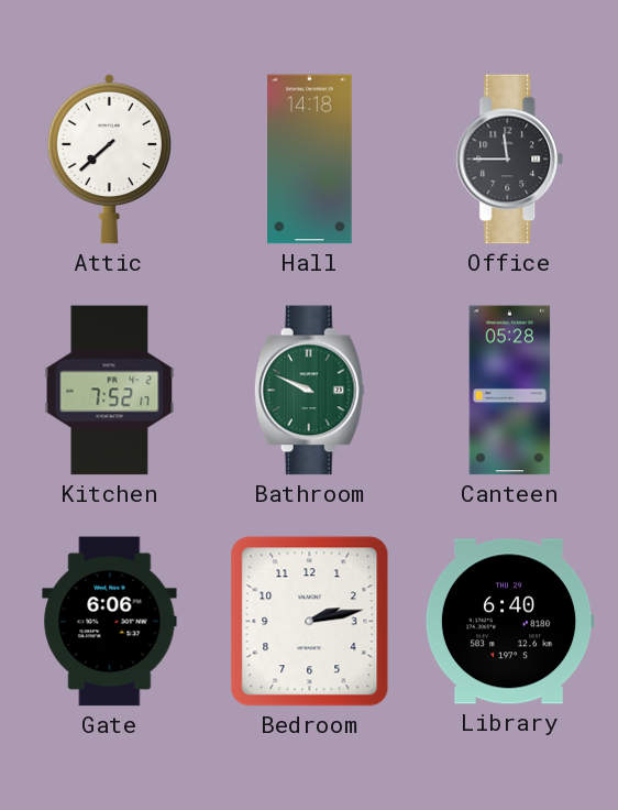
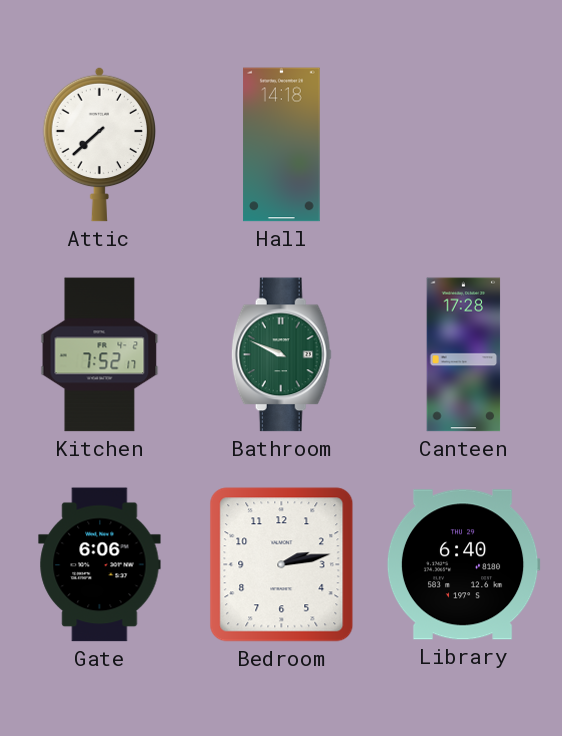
Office: 11:45 -> none
Canteen: 05:28 -> 17:28
